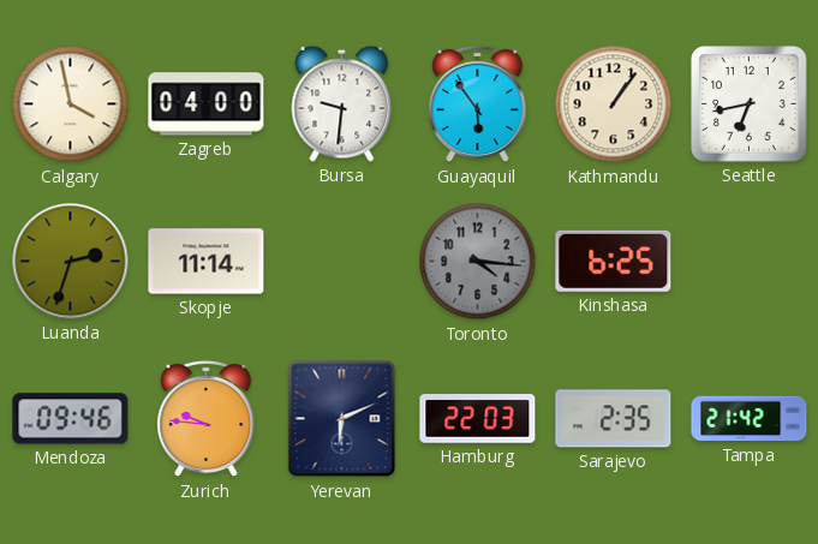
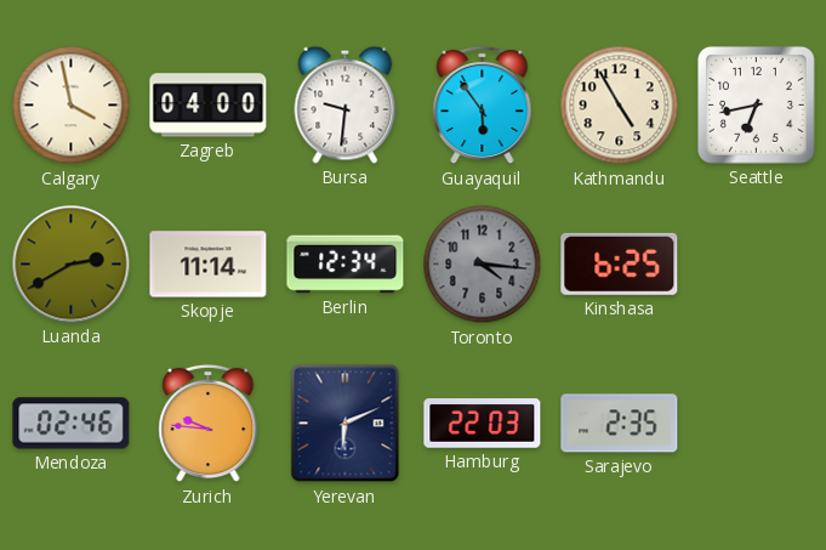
Kathmandu: 1:06 -> 4:55
Luanda: 2:33 -> 2:40
Berlin: none -> 12:34
Mendoza: 09:46 -> 02:46
Tampa: 21:42 -> none
